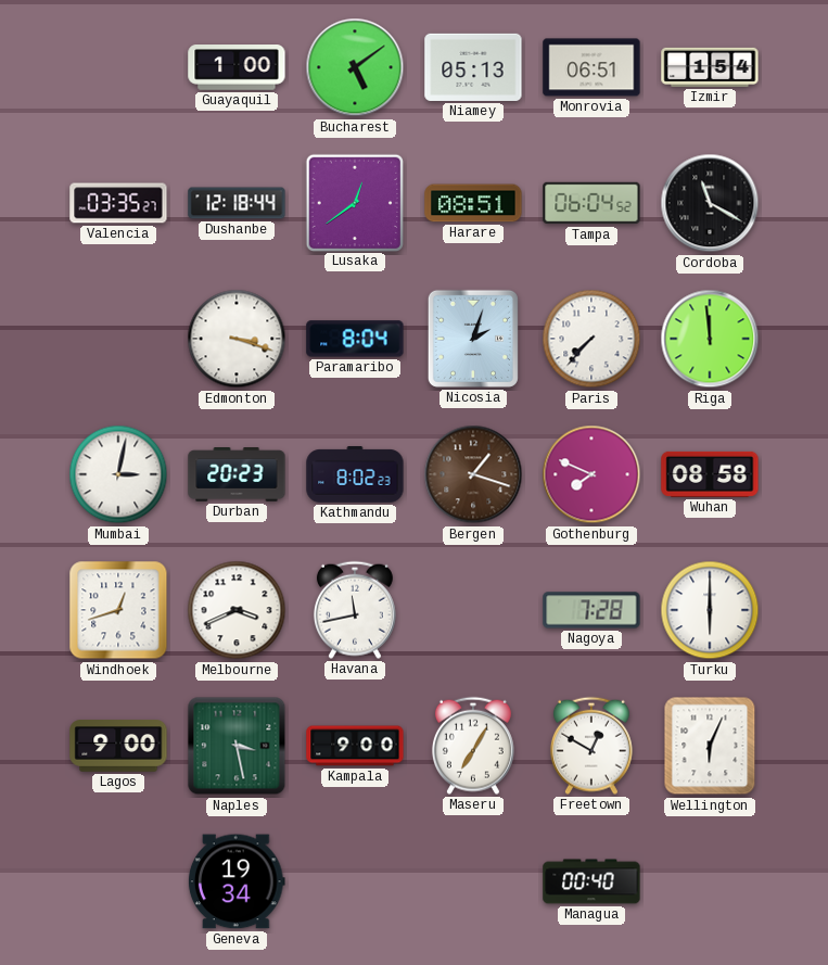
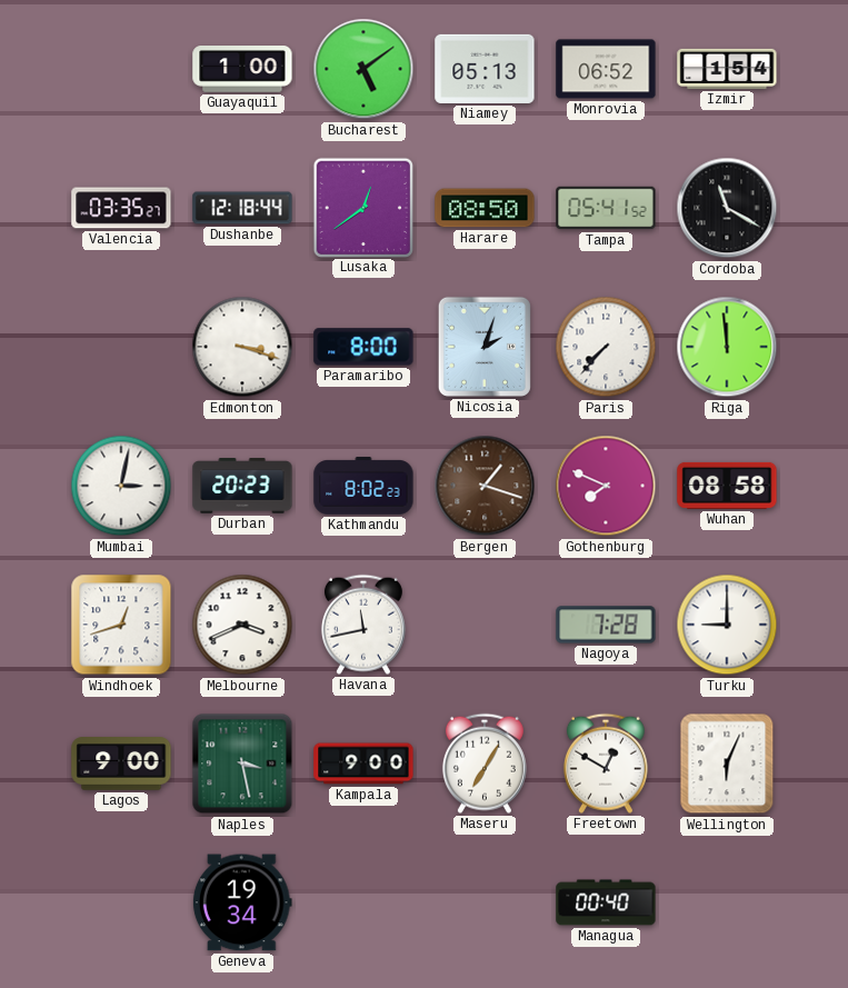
Monrovia: 06:51 -> 06:52
Harare: 08:51 -> 08:50
Tampa: 06:04 -> 05:41
Paramaribo: 8:04 -> 8:00
Turku: 6:00 -> 9:00
